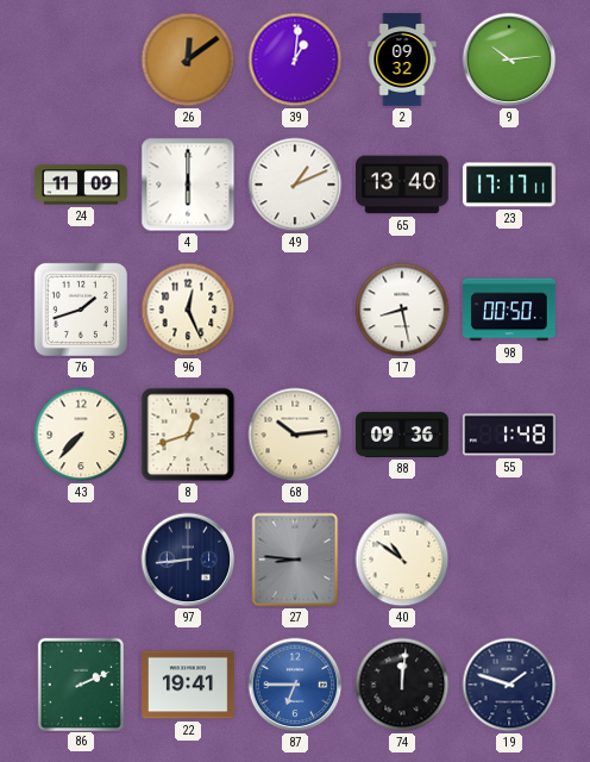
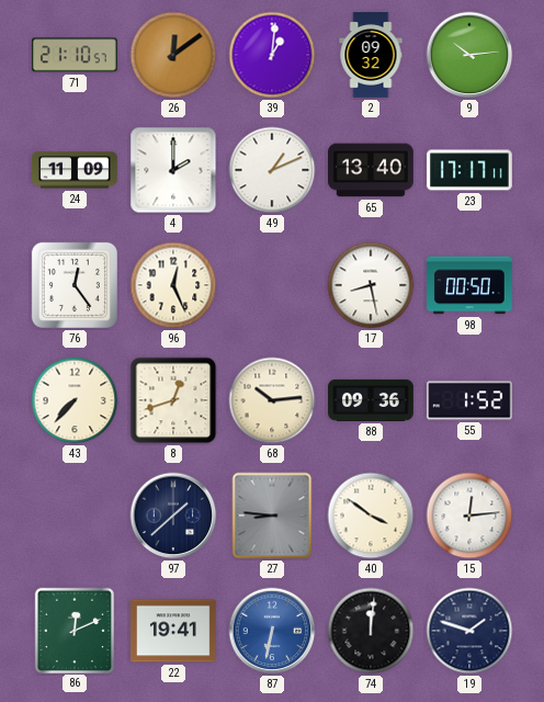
71: none -> 21:10
4: 6:00 -> 2:00
76: 1:42 -> 12:24
55: 1:48 -> 1:52
97: 8:44 -> 1:38
40: 10:51 -> 3:51
15: none -> 12:14
86: 2:11 -> 12:11
87: 6:45 -> 6:32
